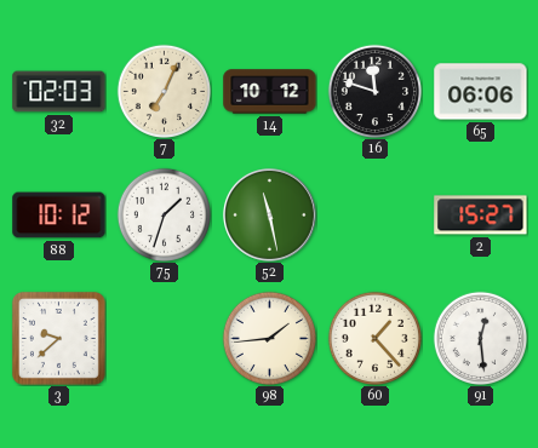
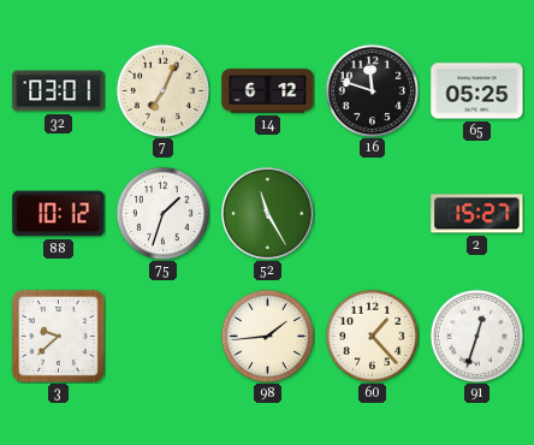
32: 02:03 -> 03:01
14: 10:12 -> 6:12
65: 06:06 -> 05:25
52: 11:28 -> 11:25
91: 12:29 -> 12:33
